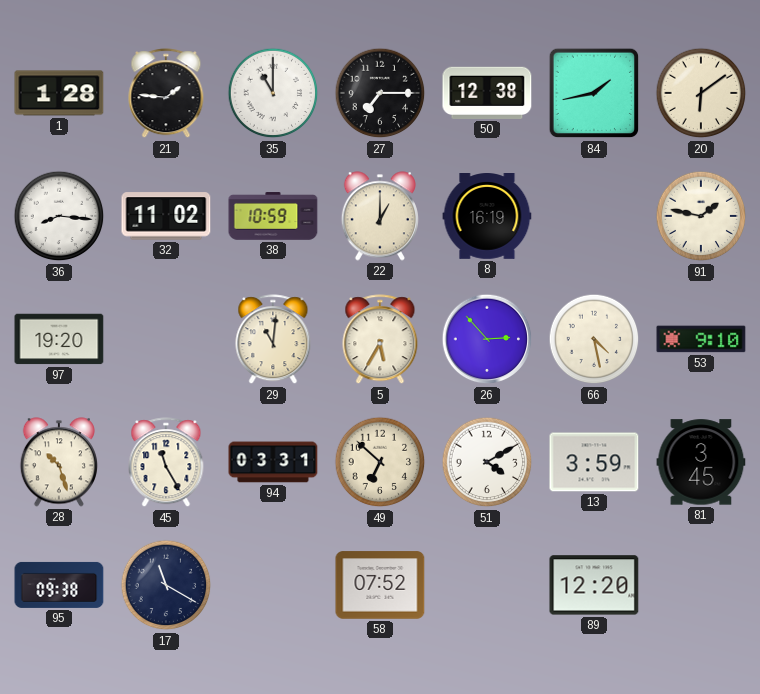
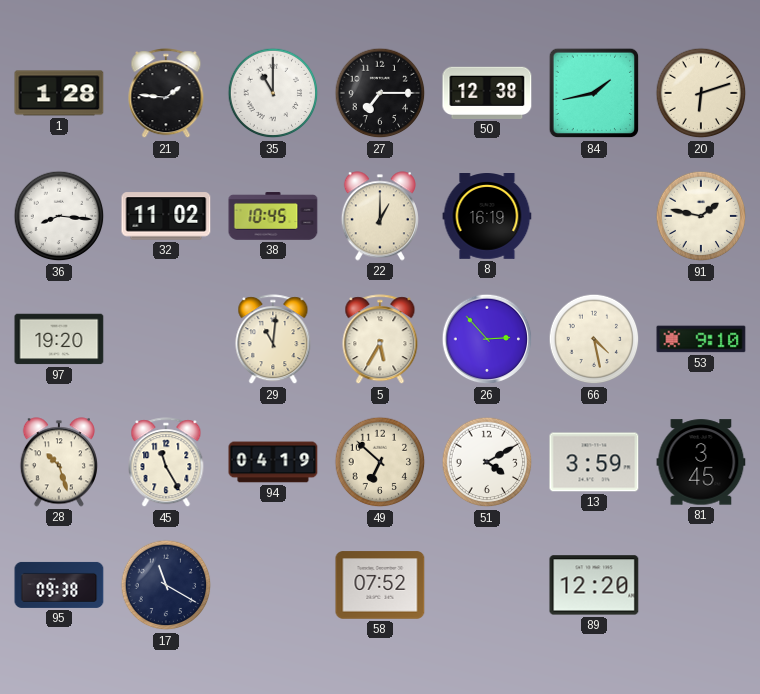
20: 6:09 -> 6:12
38: 10:59 -> 10:45
94: 03:31 -> 04:19
